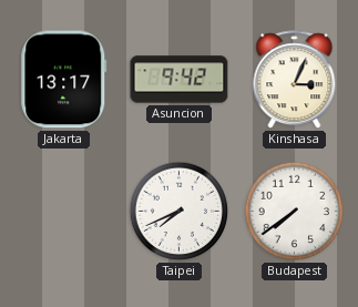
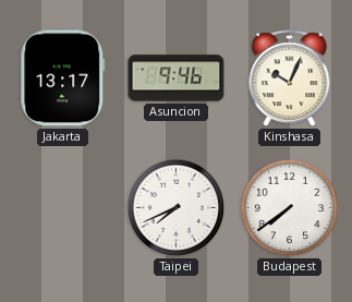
Asuncion: 9:42 -> 9:46
Kinshasa: 3:04 -> 10:04
